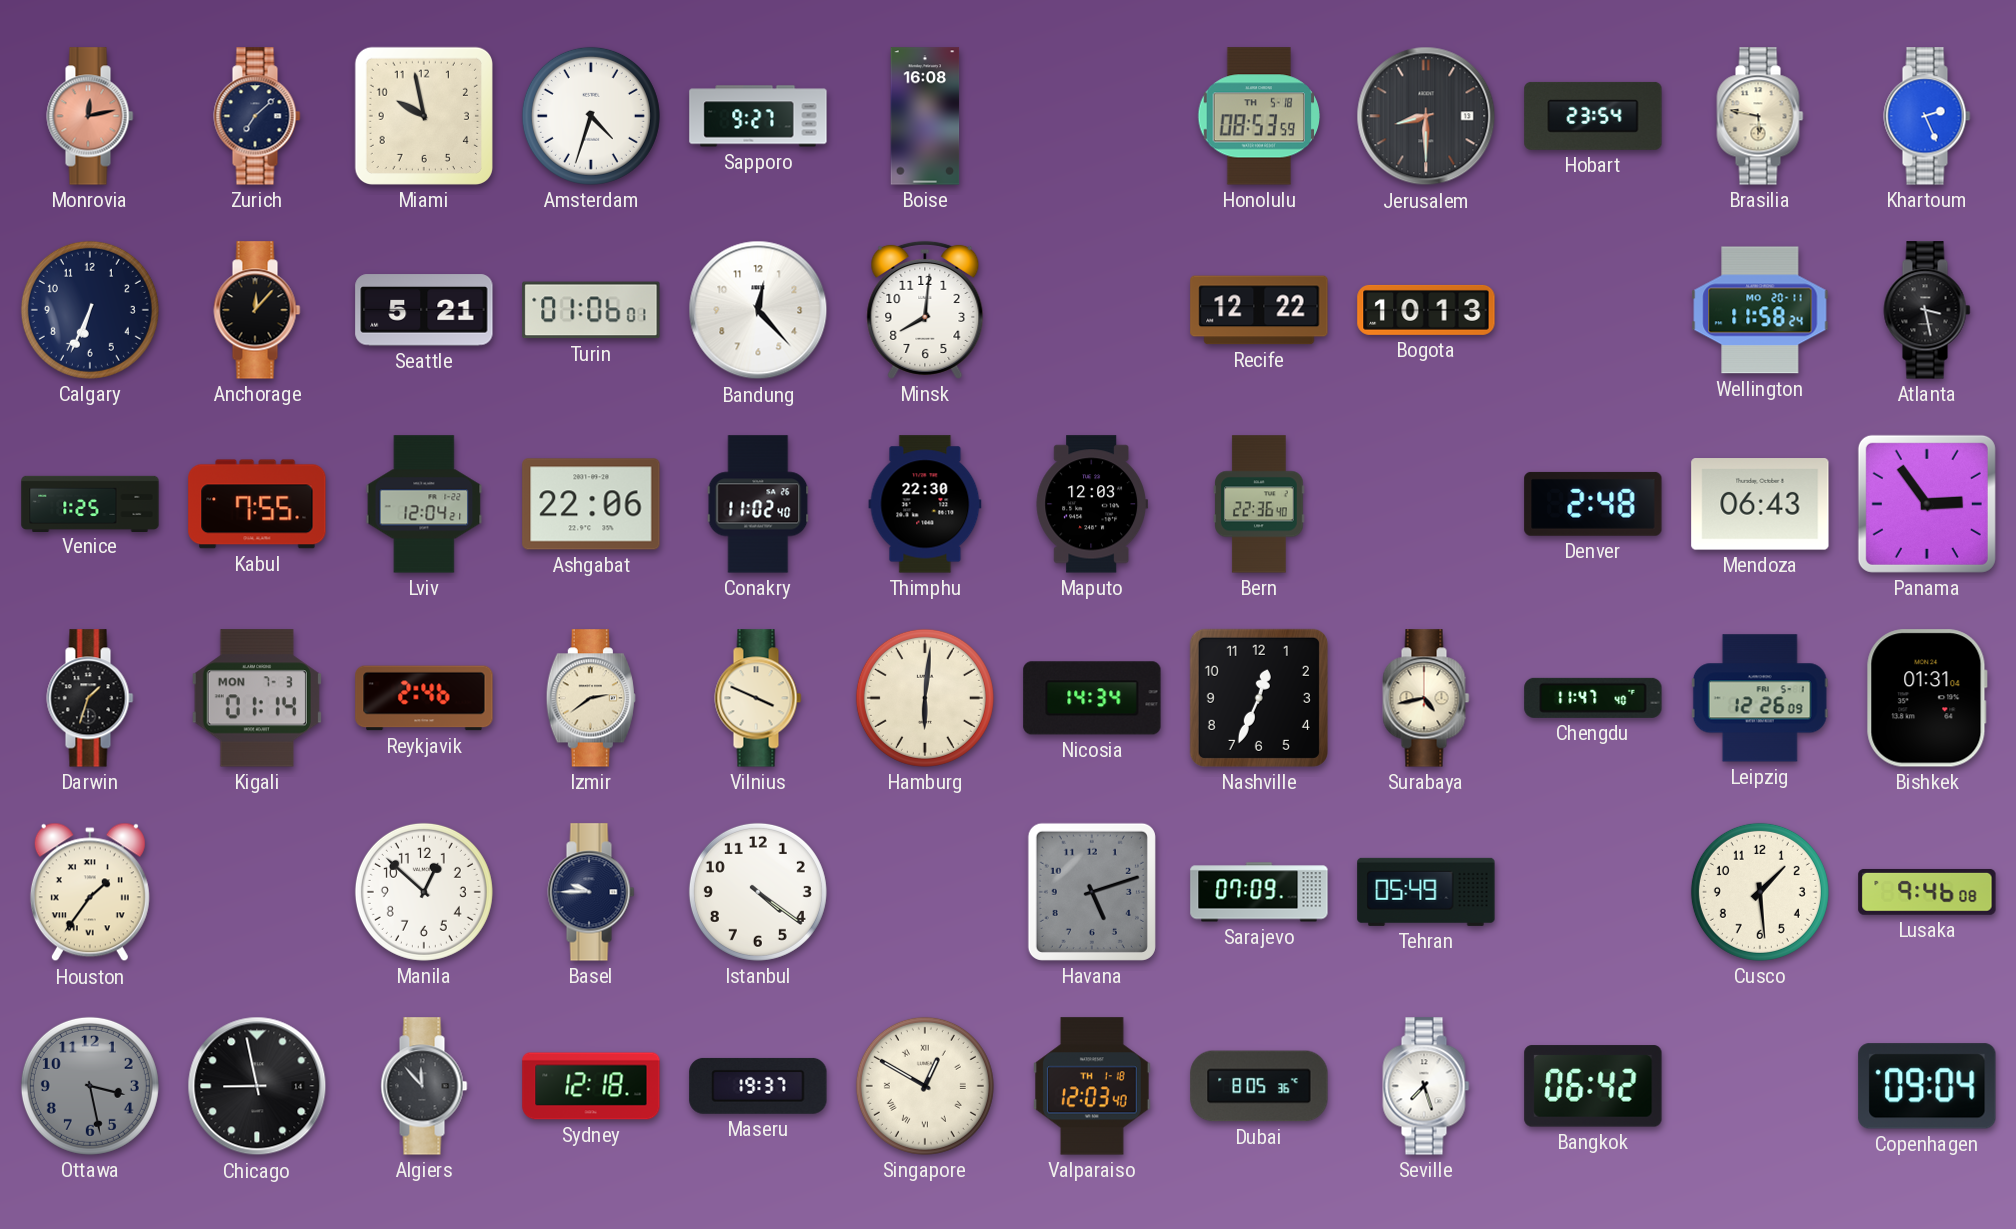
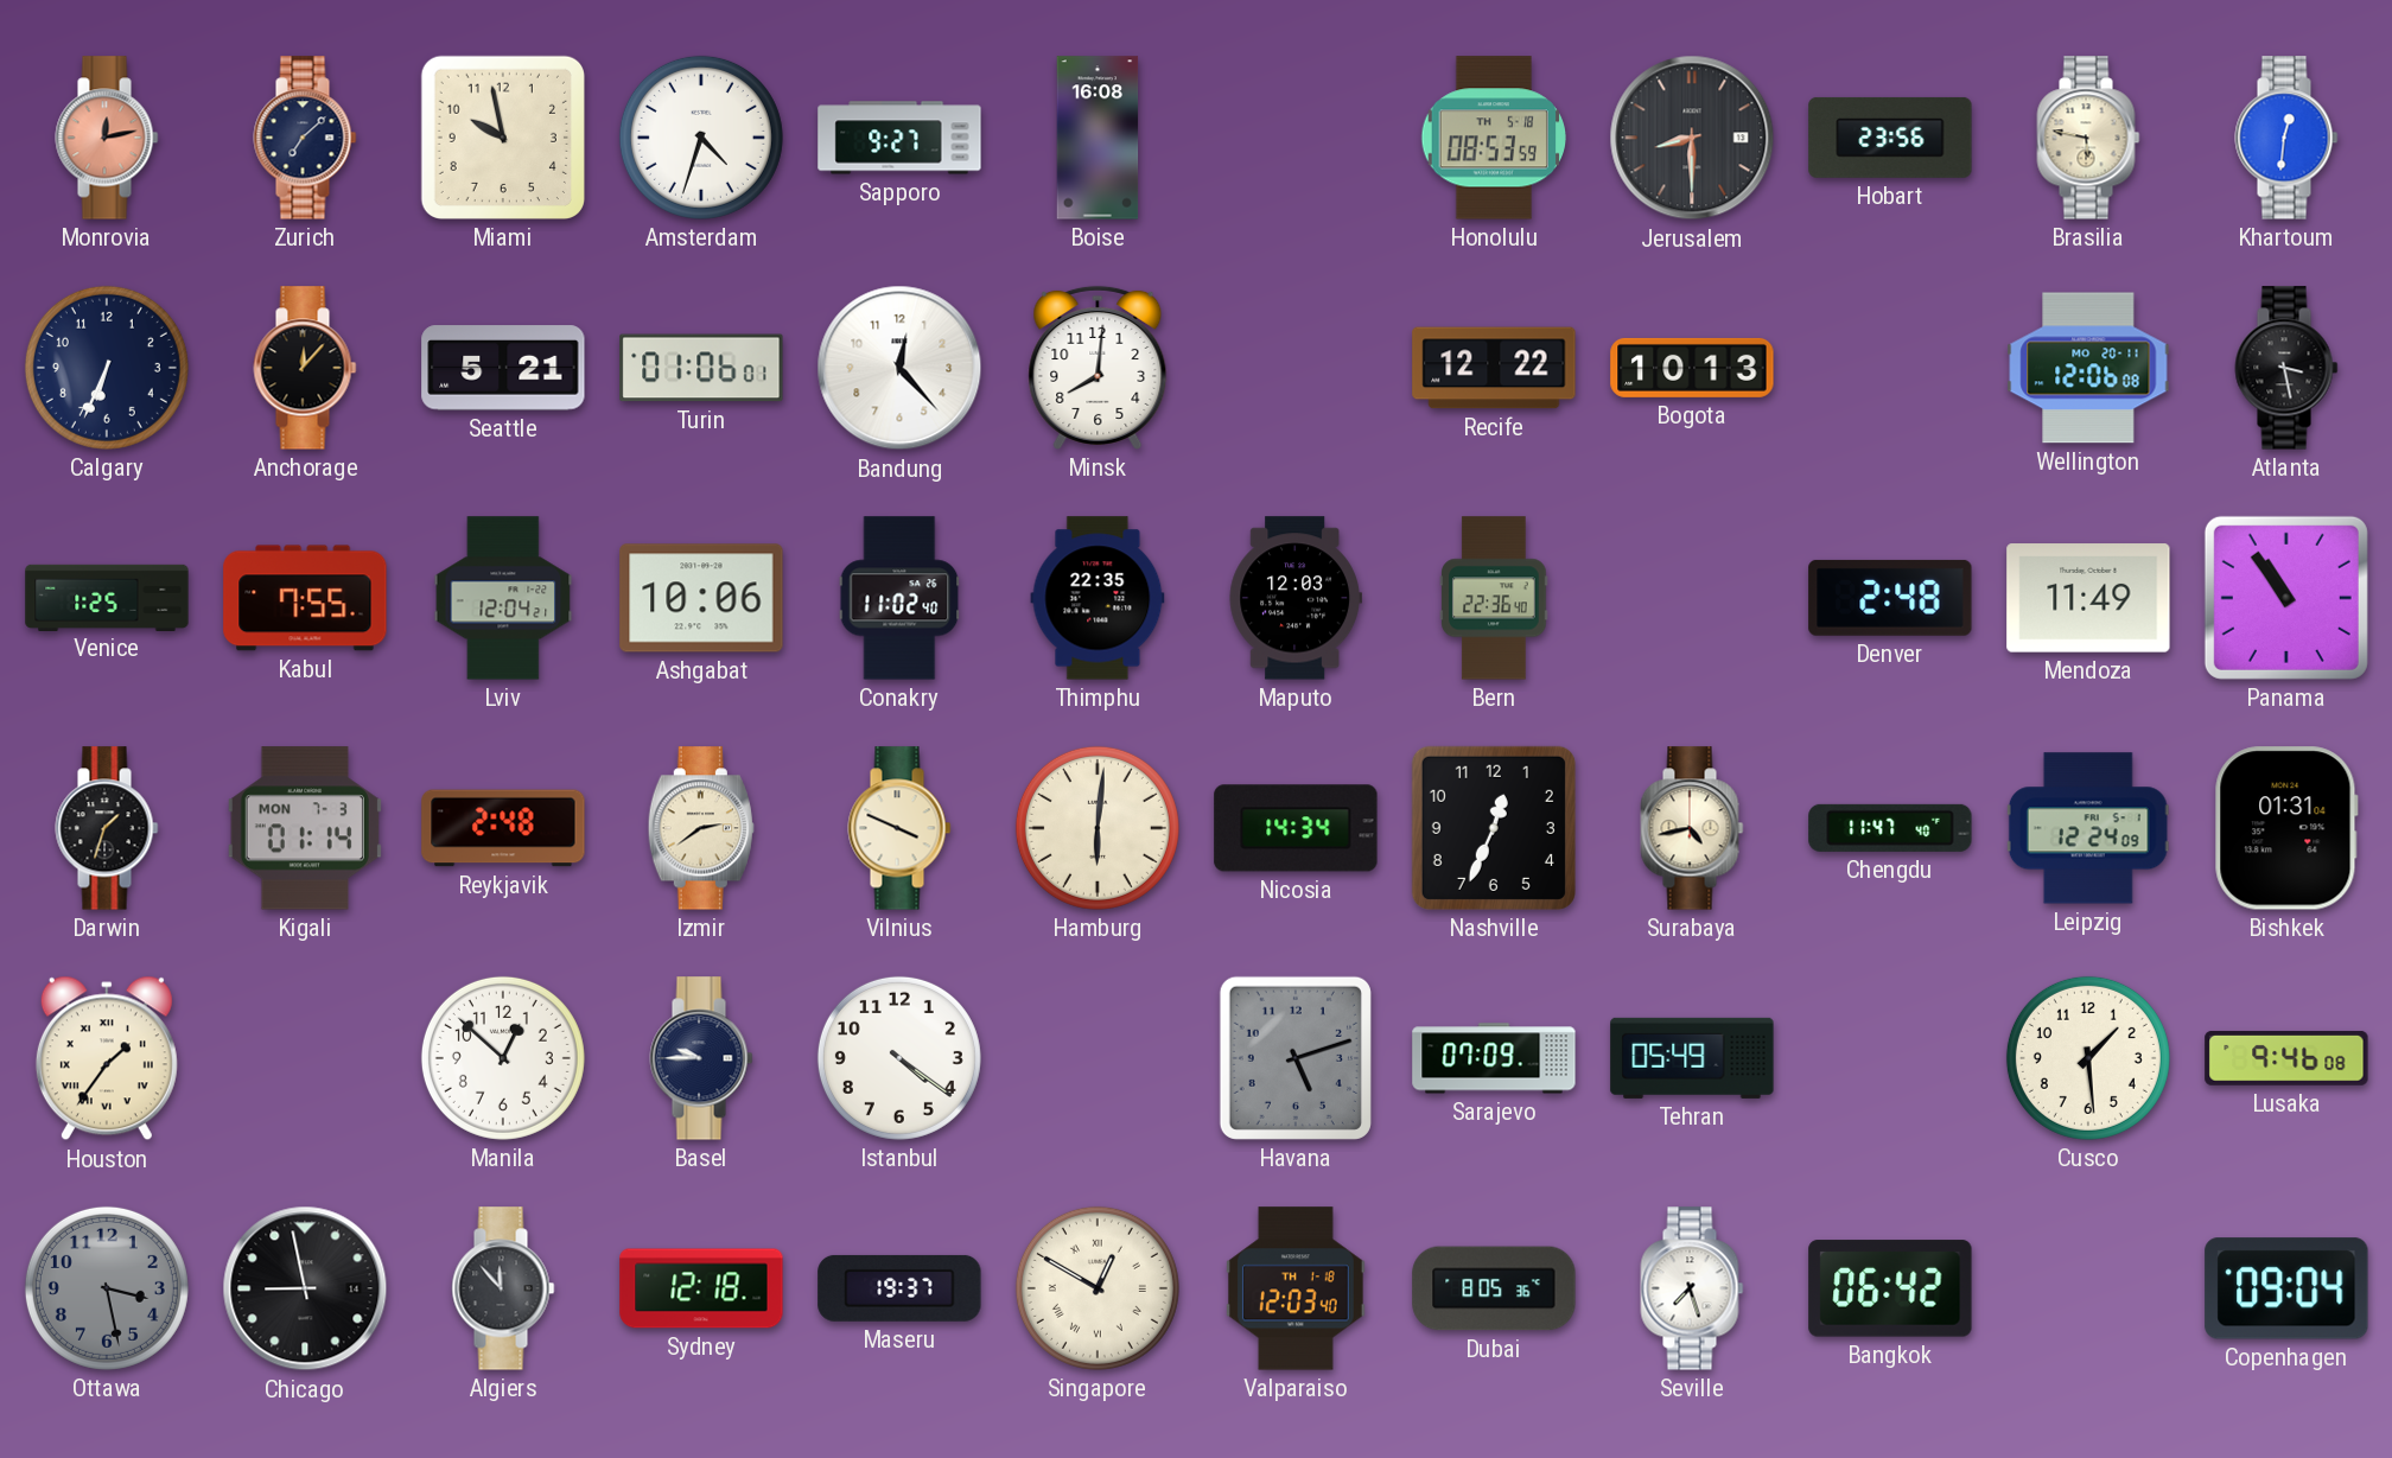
Hobart: 23:54 -> 23:56
Khartoum: 2:26 -> 12:31
Wellington: 11:58 -> 12:06
Ashgabat: 22:06 -> 10:06
Thimphu: 22:30 -> 22:35
Mendoza: 06:43 -> 11:49
Panama: 2:54 -> 10:54
Reykjavik: 2:46 -> 2:48
Leipzig: 12:26 -> 12:24
